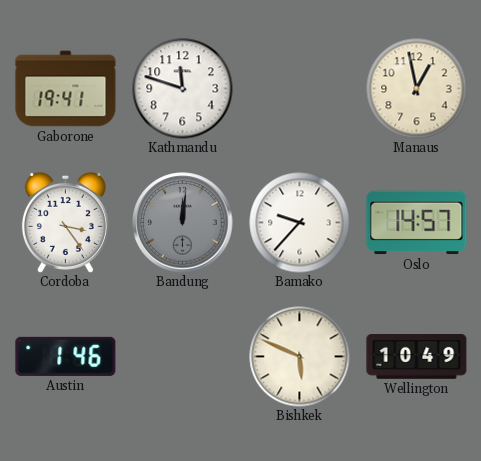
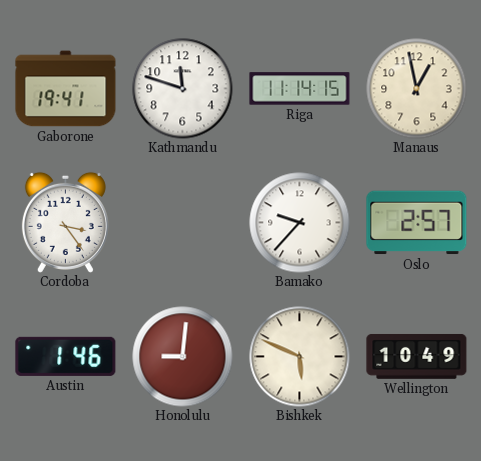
Riga: none -> 11:14
Bandung: 12:01 -> none
Oslo: 14:57 -> 2:57
Honolulu: none -> 9:01
